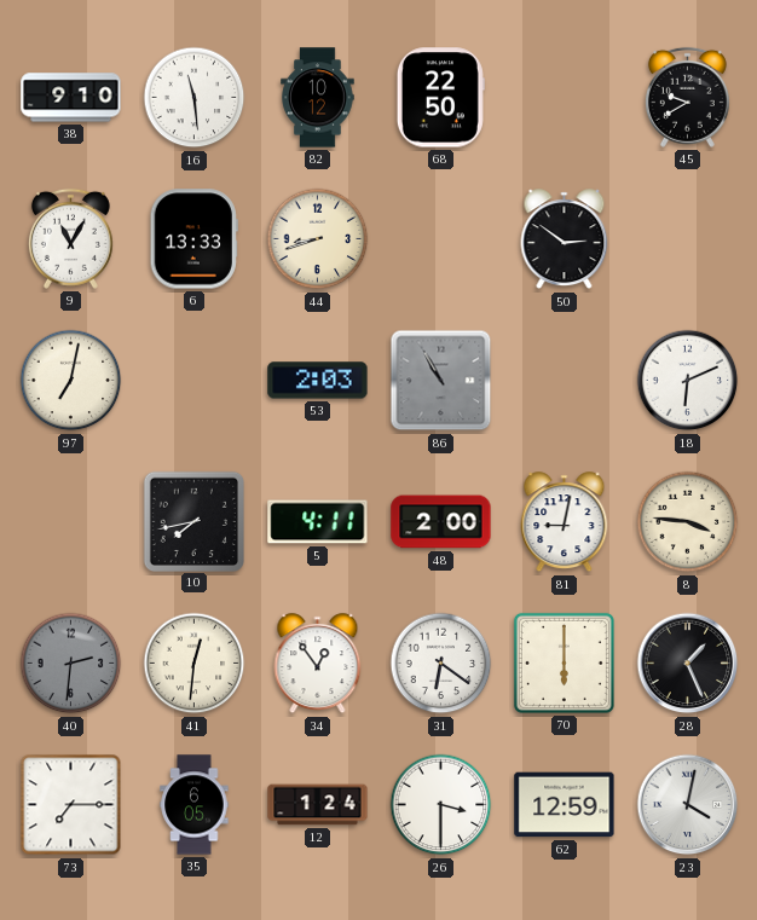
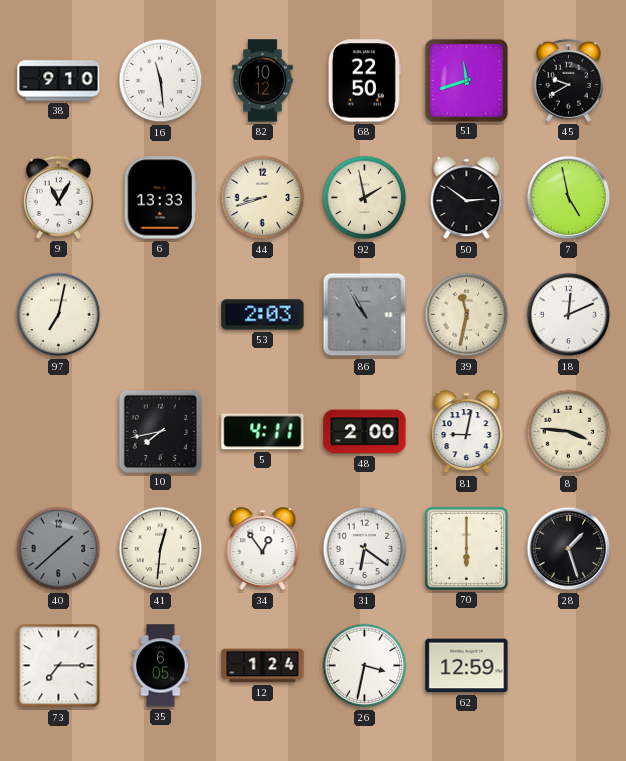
51: none -> 11:42
92: none -> 1:58
7: none -> 4:58
39: none -> 11:32
18: 6:11 -> 12:11
40: 2:31 -> 1:38
28: 1:26 -> 1:27
26: 3:30 -> 3:32
23: 4:02 -> none
